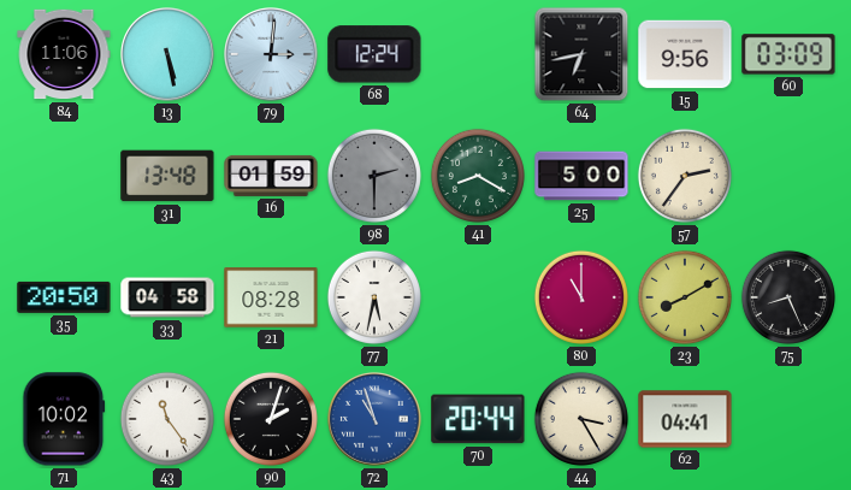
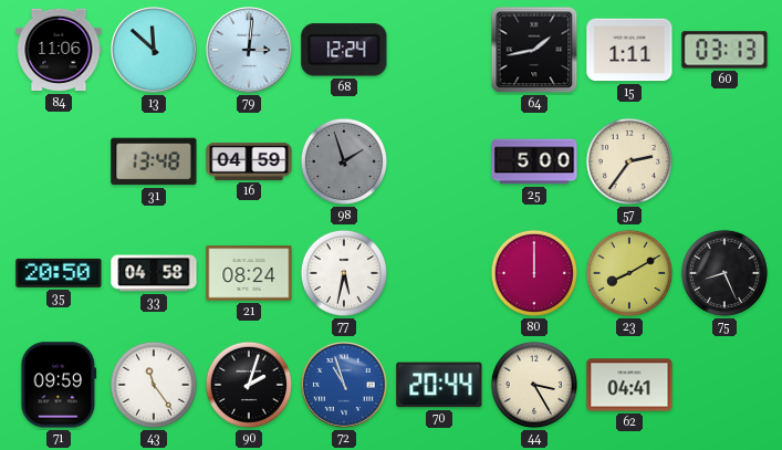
13: 5:28 -> 11:52
64: 6:43 -> 1:43
15: 9:56 -> 1:11
60: 03:09 -> 03:13
16: 01:59 -> 04:59
98: 2:30 -> 1:57
41: 8:20 -> none
21: 08:28 -> 08:24
80: 11:00 -> 12:00
71: 10:02 -> 09:59
